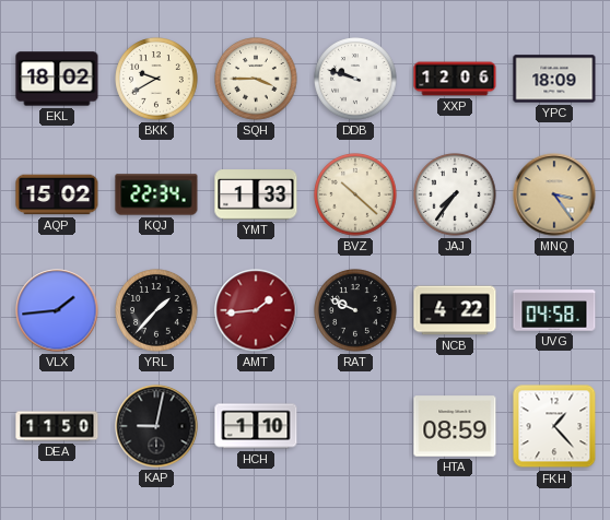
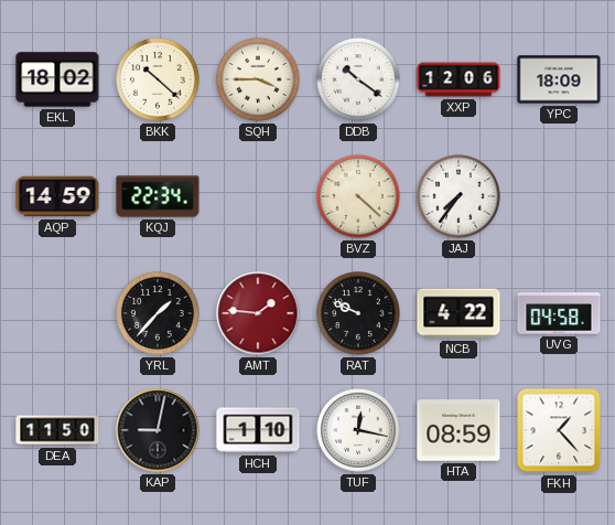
BKK: 9:40 -> 10:22
DDB: 9:48 -> 10:21
AQP: 15:02 -> 14:59
YMT: 1:33 -> none
BVZ: 10:22 -> 4:22
MNQ: 3:24 -> none
VLX: 1:44 -> none
AMT: 1:44 -> 1:46
TUF: none -> 12:17
